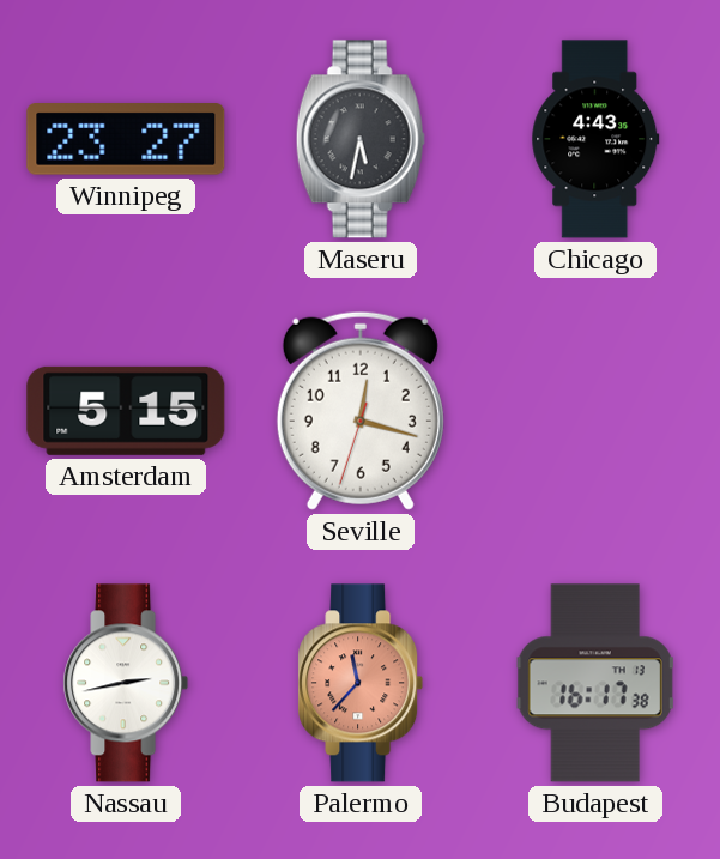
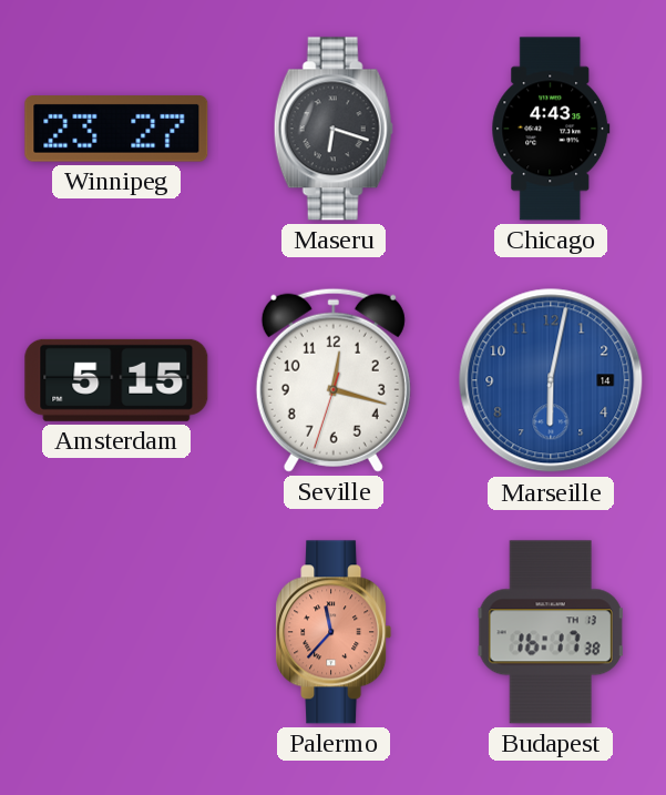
Maseru: 5:32 -> 6:18
Marseille: none -> 6:02
Nassau: 2:43 -> none
